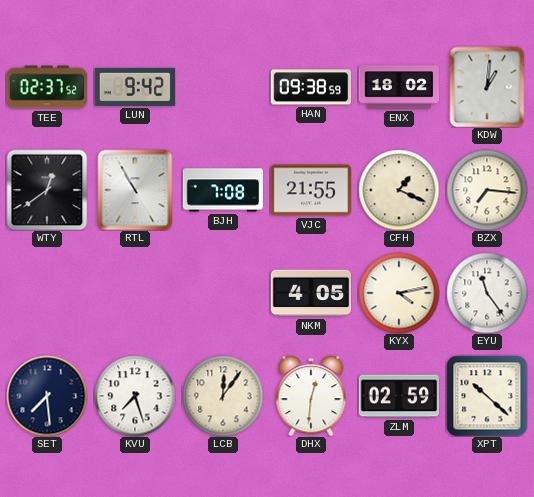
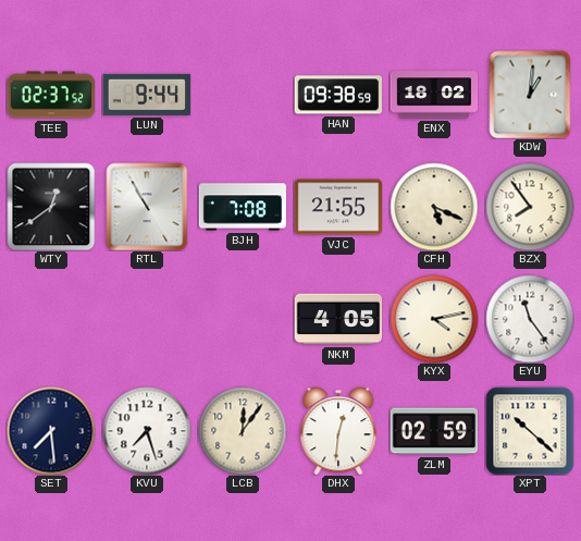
LUN: 9:42 -> 9:44
CFH: 1:19 -> 5:19
BZX: 7:16 -> 7:54
